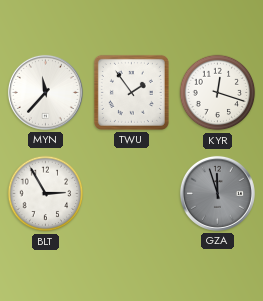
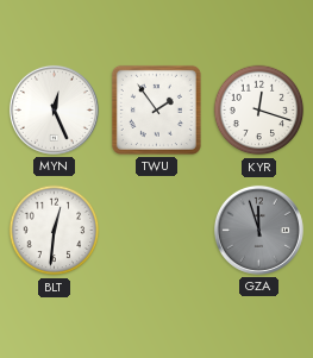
MYN: 11:37 -> 12:26
BLT: 2:55 -> 12:31
